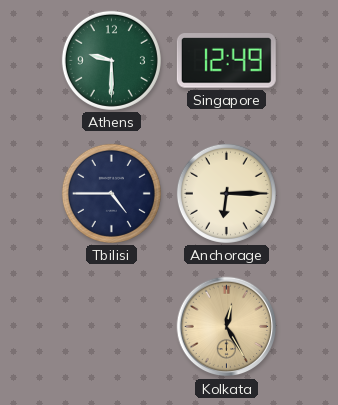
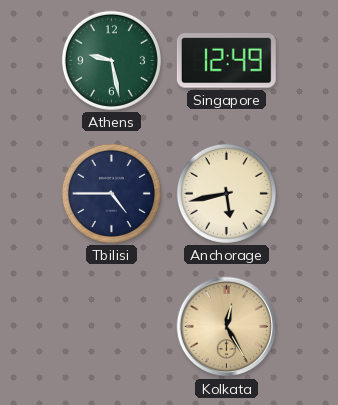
Athens: 9:30 -> 9:28
Anchorage: 6:15 -> 5:43
